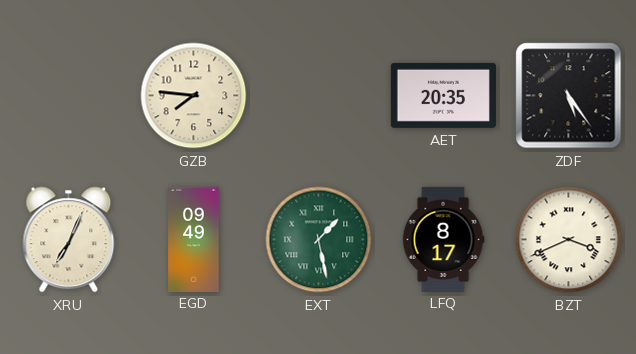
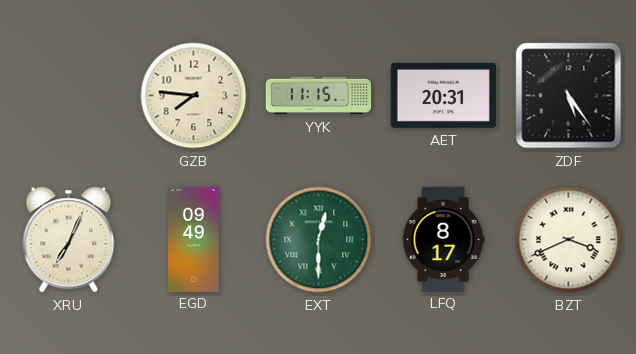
YYK: none -> 11:15
AET: 20:35 -> 20:31
EXT: 1:28 -> 12:30
